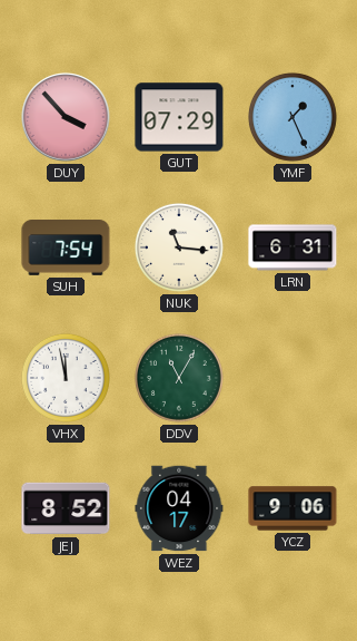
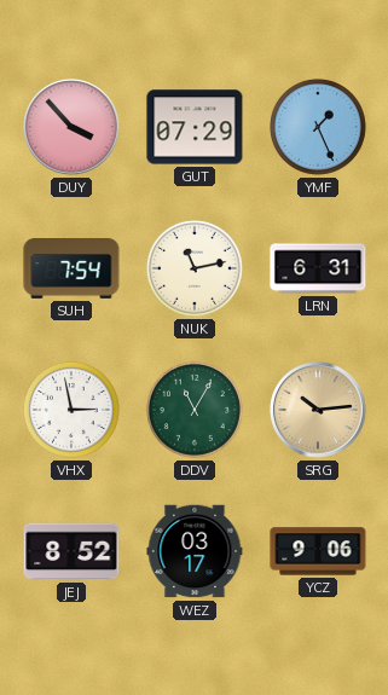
NUK: 11:16 -> 11:13
VHX: 11:58 -> 2:58
SRG: none -> 10:14
WEZ: 04:17 -> 03:17
